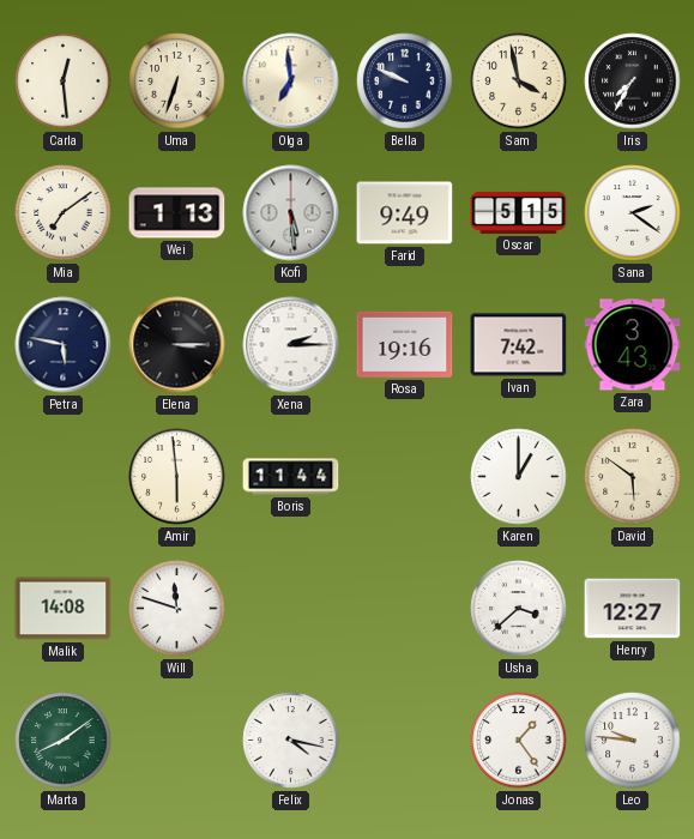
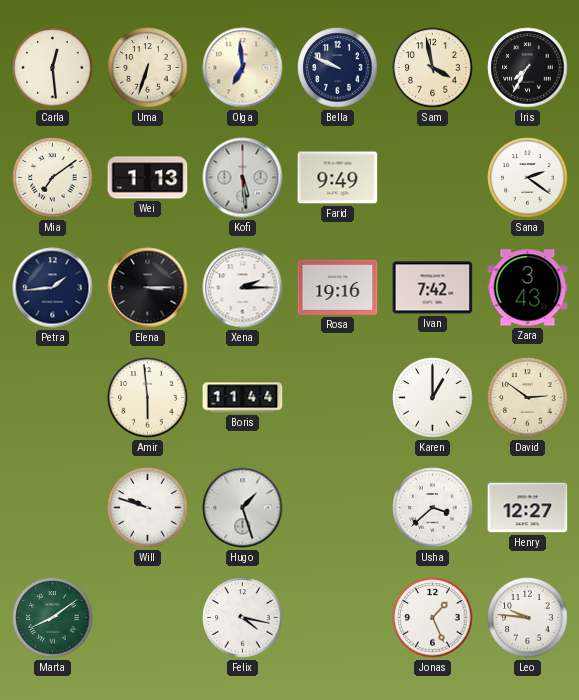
Oscar: 5:15 -> none
Petra: 5:47 -> 1:44
David: 5:51 -> 2:51
Malik: 14:08 -> none
Will: 11:48 -> 9:48
Hugo: none -> 1:27
Jonas: 1:24 -> 1:26
